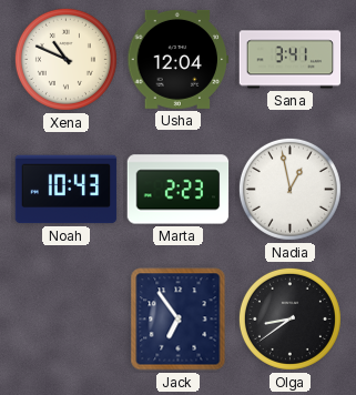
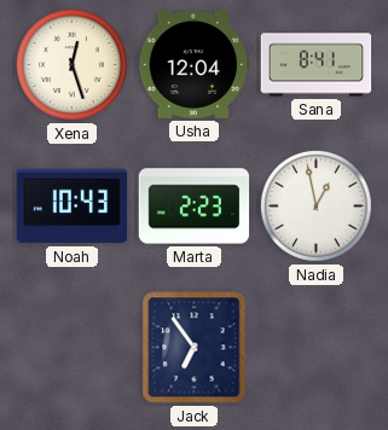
Xena: 10:49 -> 12:27
Sana: 3:41 -> 8:41
Olga: 8:39 -> none
